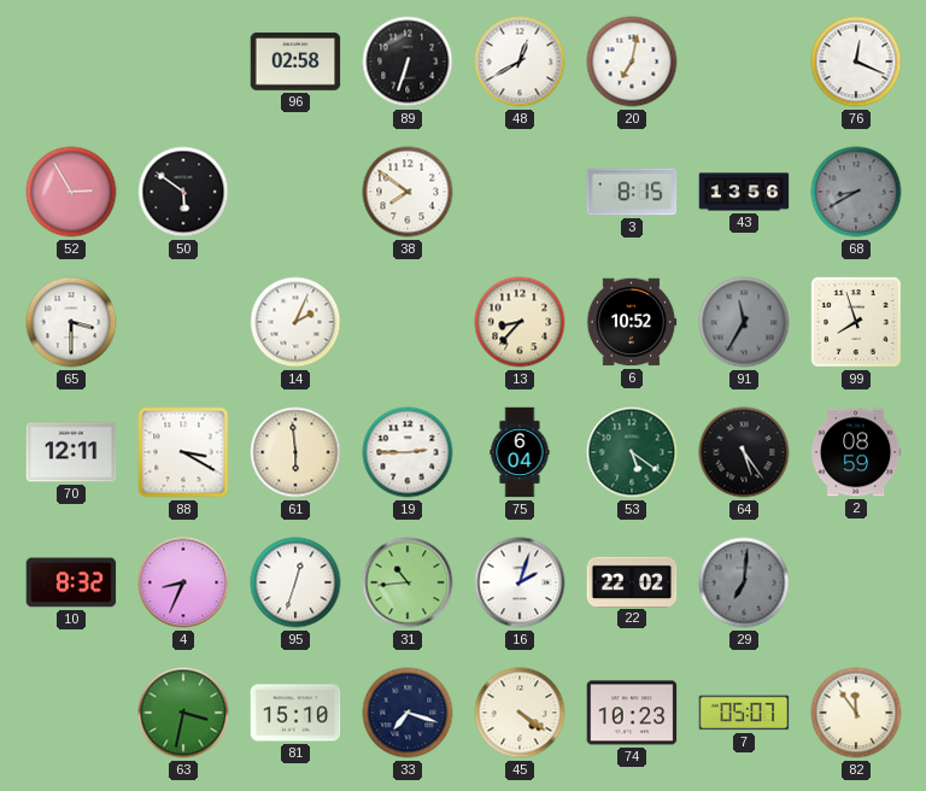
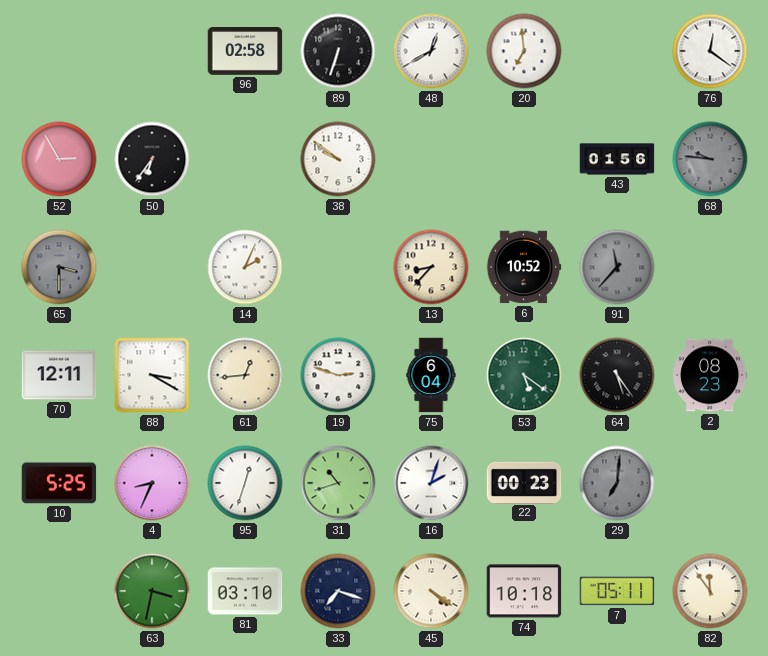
20: 7:02 -> 6:59
76: 12:19 -> 12:21
50: 5:51 -> 6:36
38: 7:51 -> 9:51
3: 8:15 -> none
43: 13:56 -> 01:56
68: 8:40 -> 9:46
65 dial: white -> grey
91: 11:35 -> 11:37
99: 7:57 -> none
61: 5:59 -> 12:44
19: 2:45 -> 2:48
2: 08:59 -> 08:23
10: 8:32 -> 5:25
31: 10:44 -> 10:42
22: 22:02 -> 00:23
81: 15:10 -> 03:10
74: 10:23 -> 10:18
7: 05:07 -> 05:11
